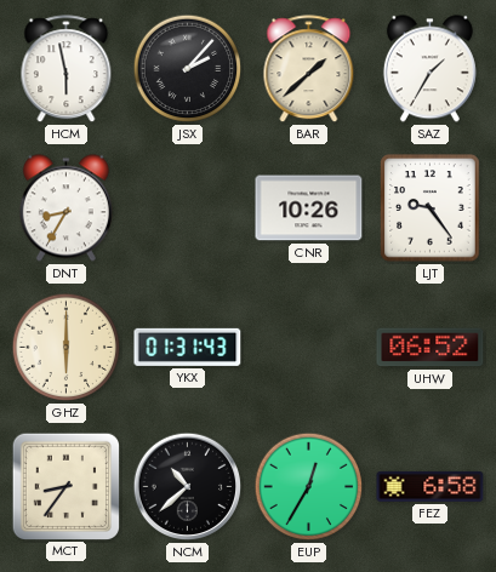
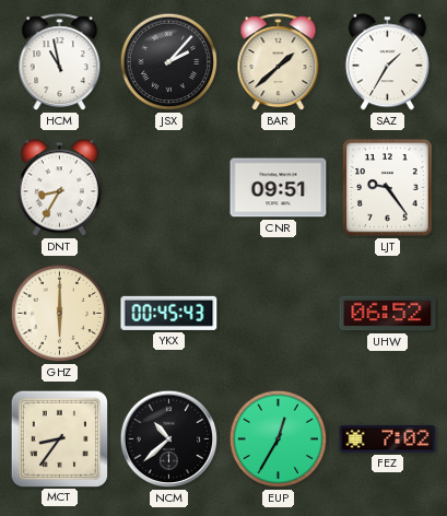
HCM: 5:58 -> 10:58
CNR: 10:26 -> 09:51
YKX: 01:31 -> 00:45
FEZ: 6:58 -> 7:02
